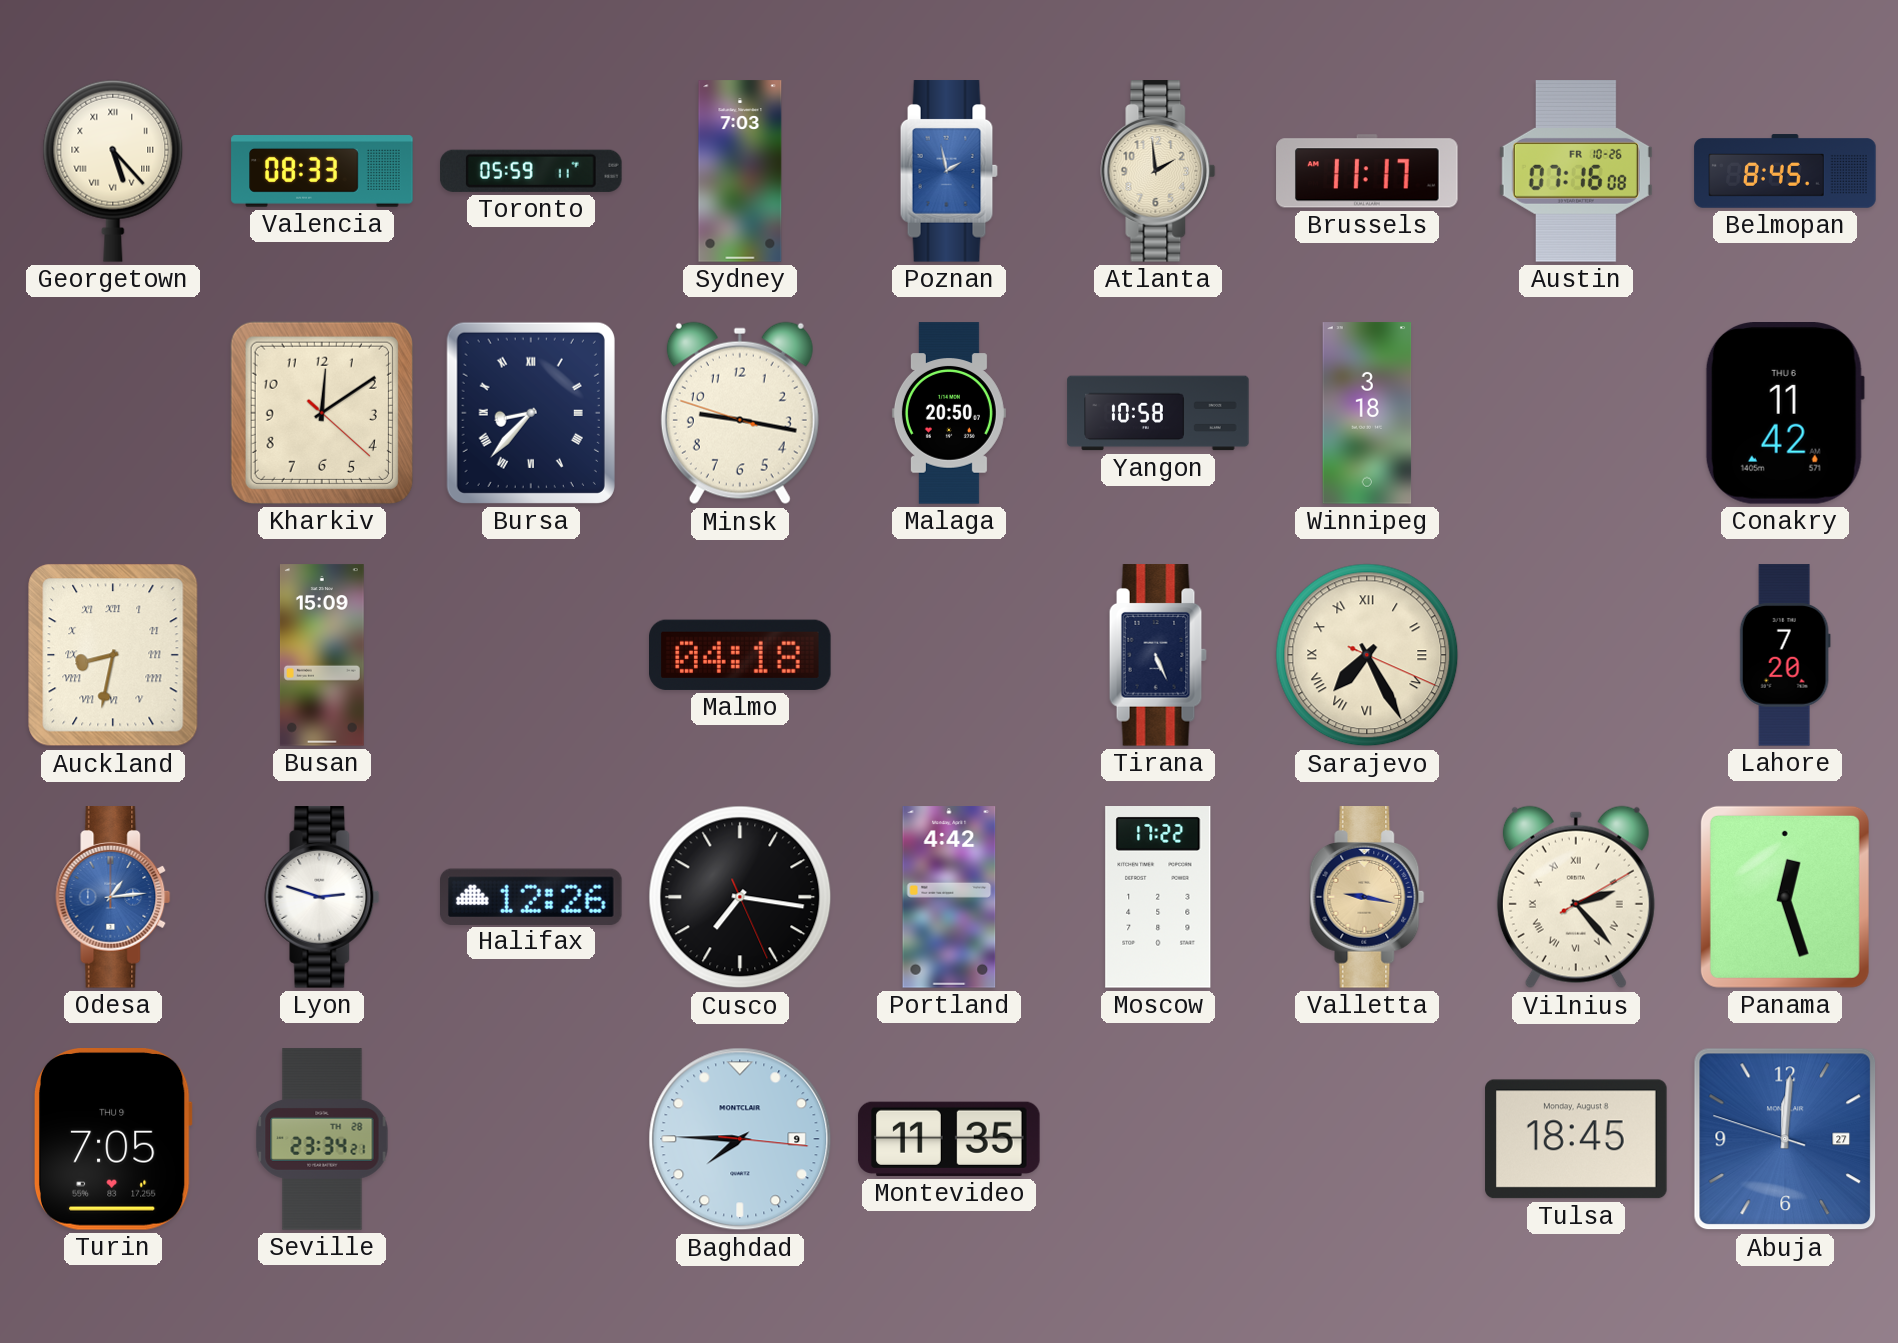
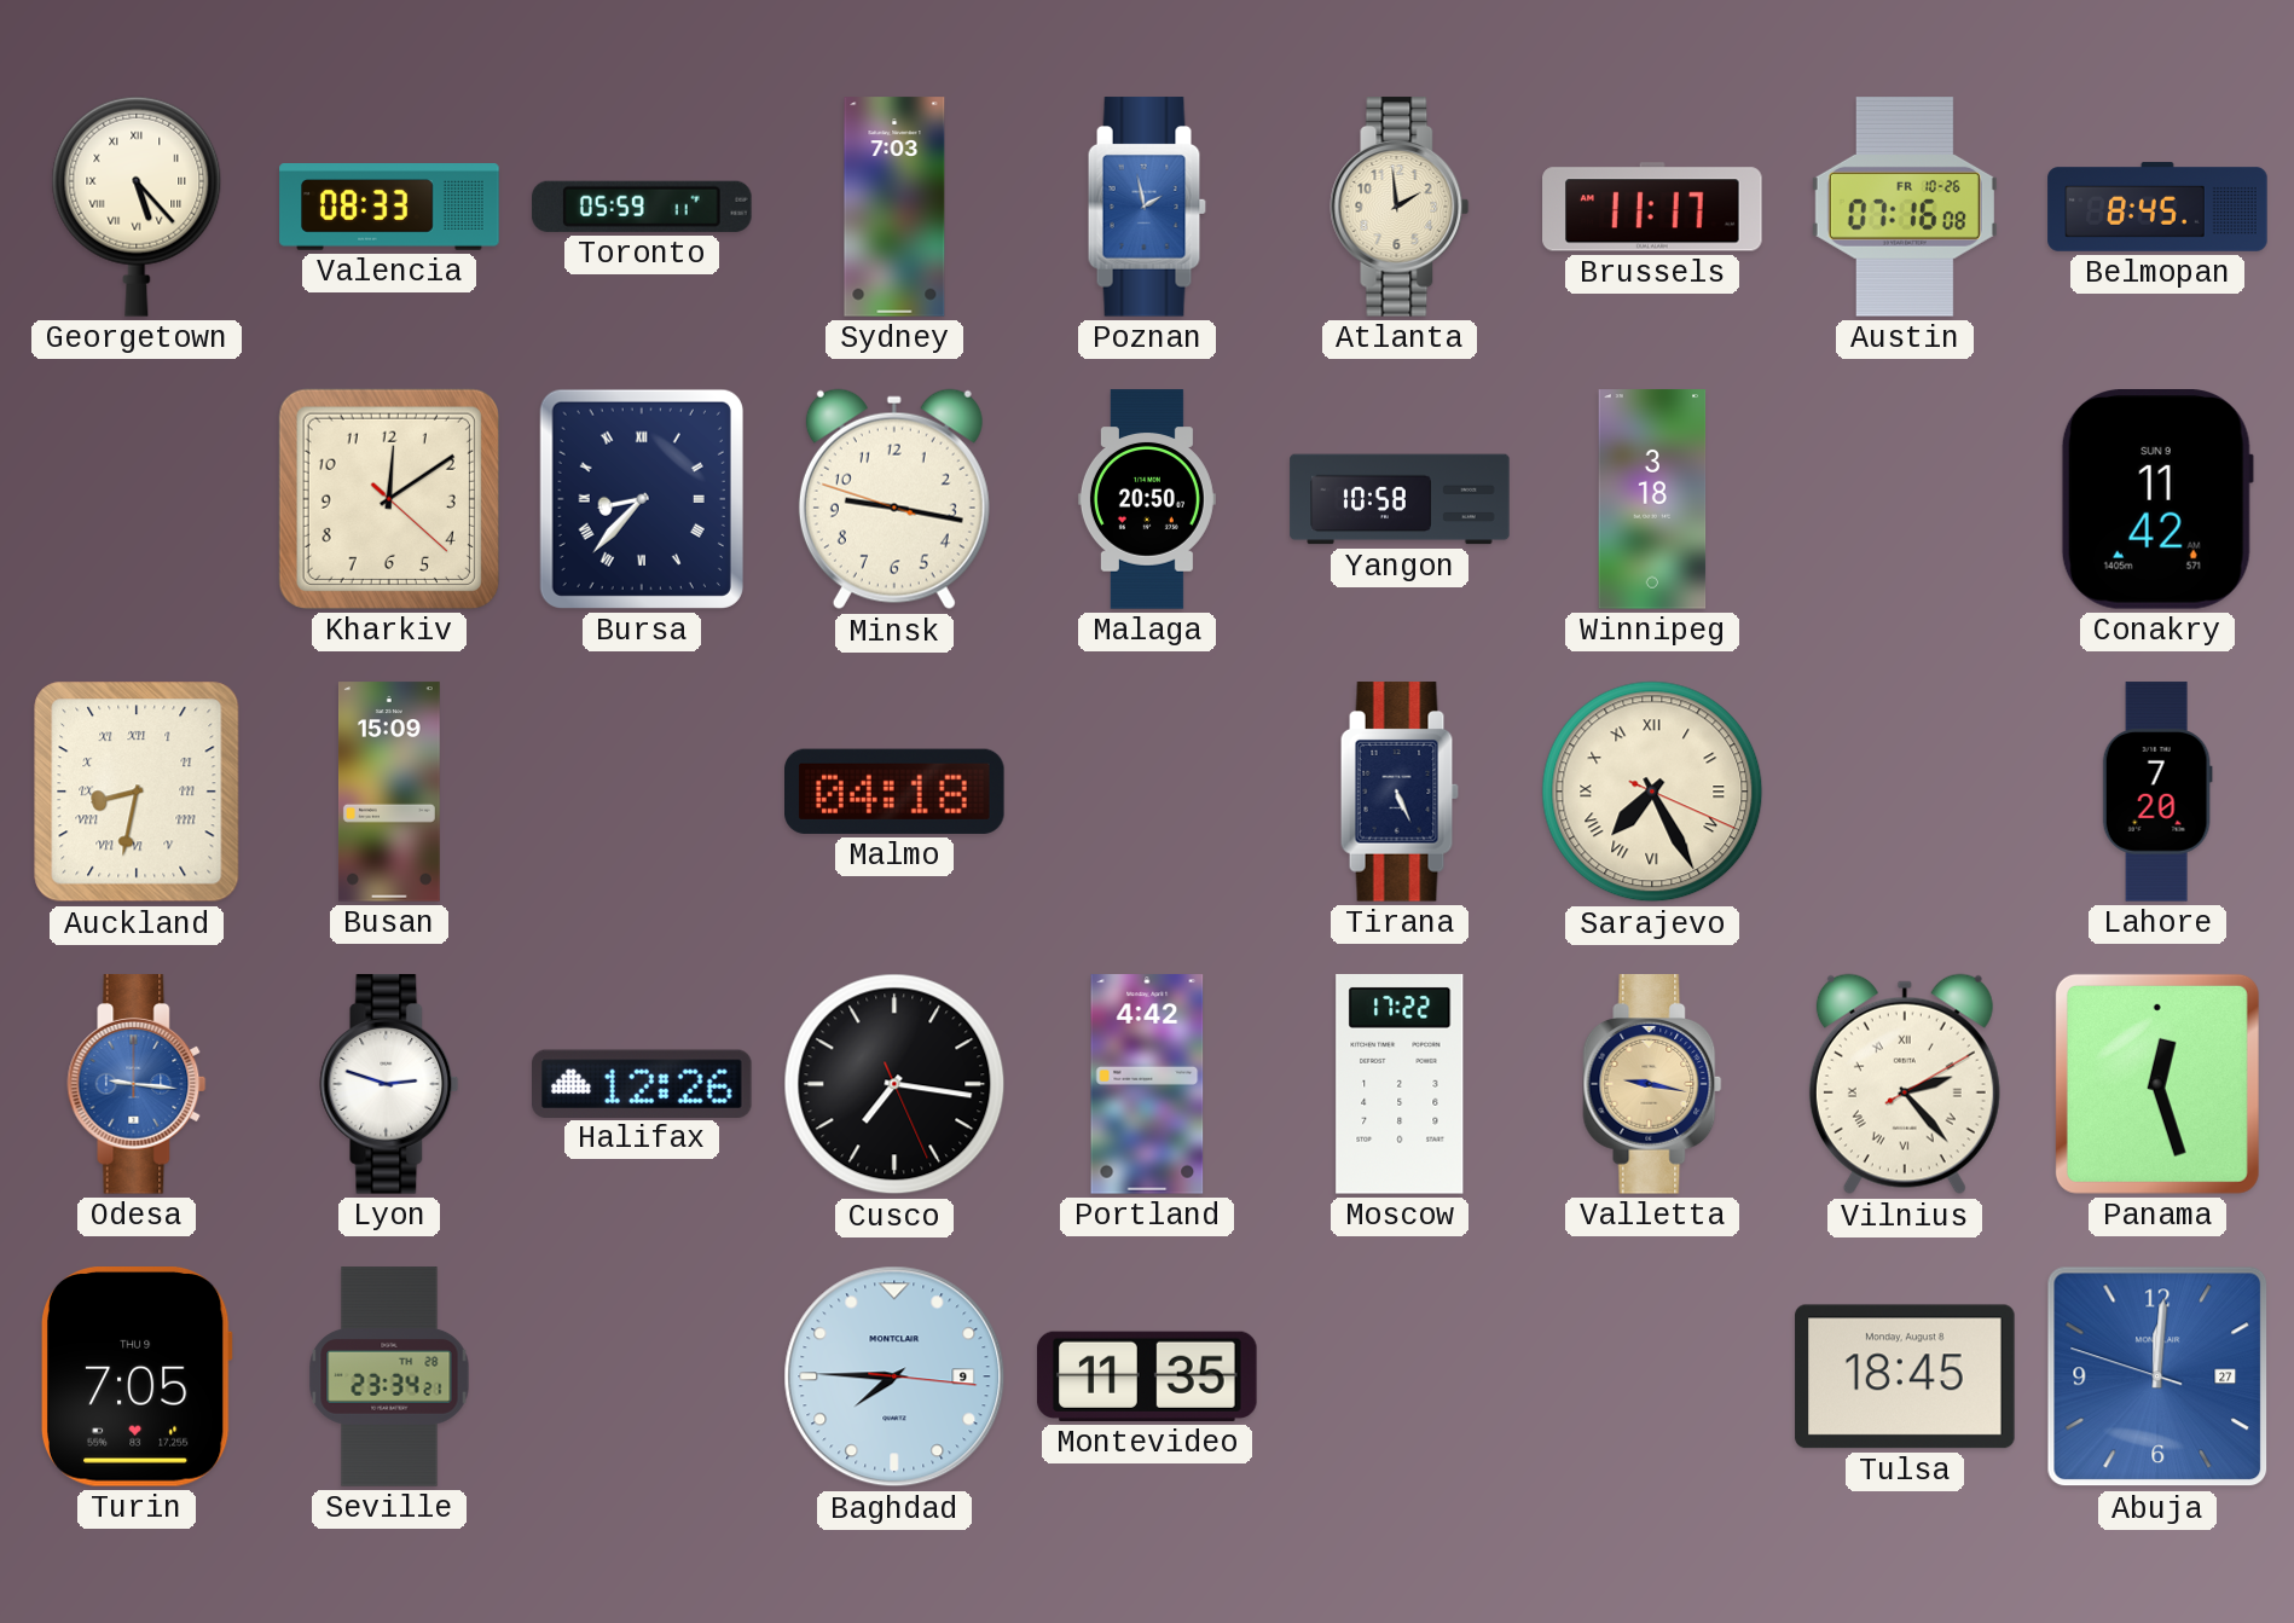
Conakry date: THU 6 -> SUN 9
Odesa: 1:14 -> 9:16
